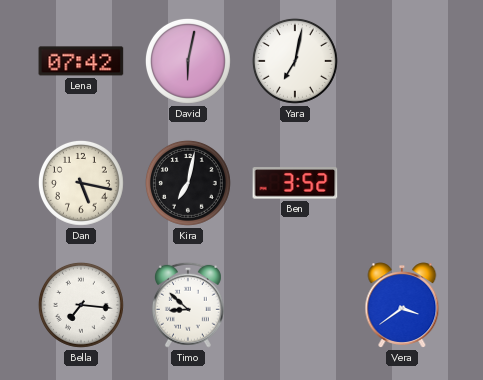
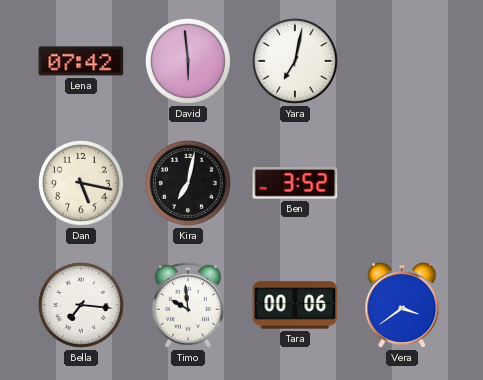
David: 6:02 -> 5:59
Timo: 8:52 -> 9:59
Tara: none -> 00:06
